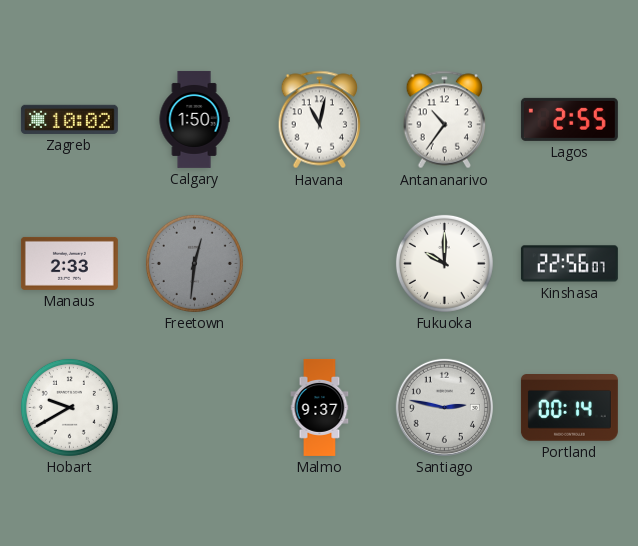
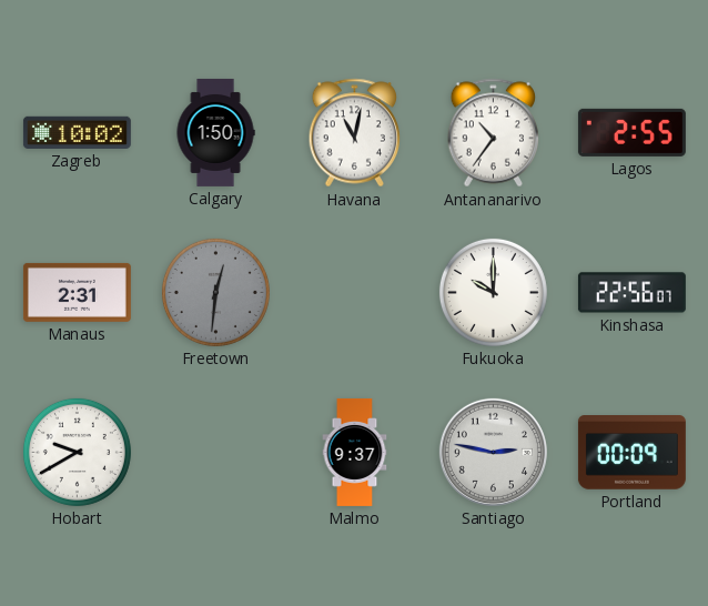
Manaus: 2:33 -> 2:31
Portland: 00:14 -> 00:09
